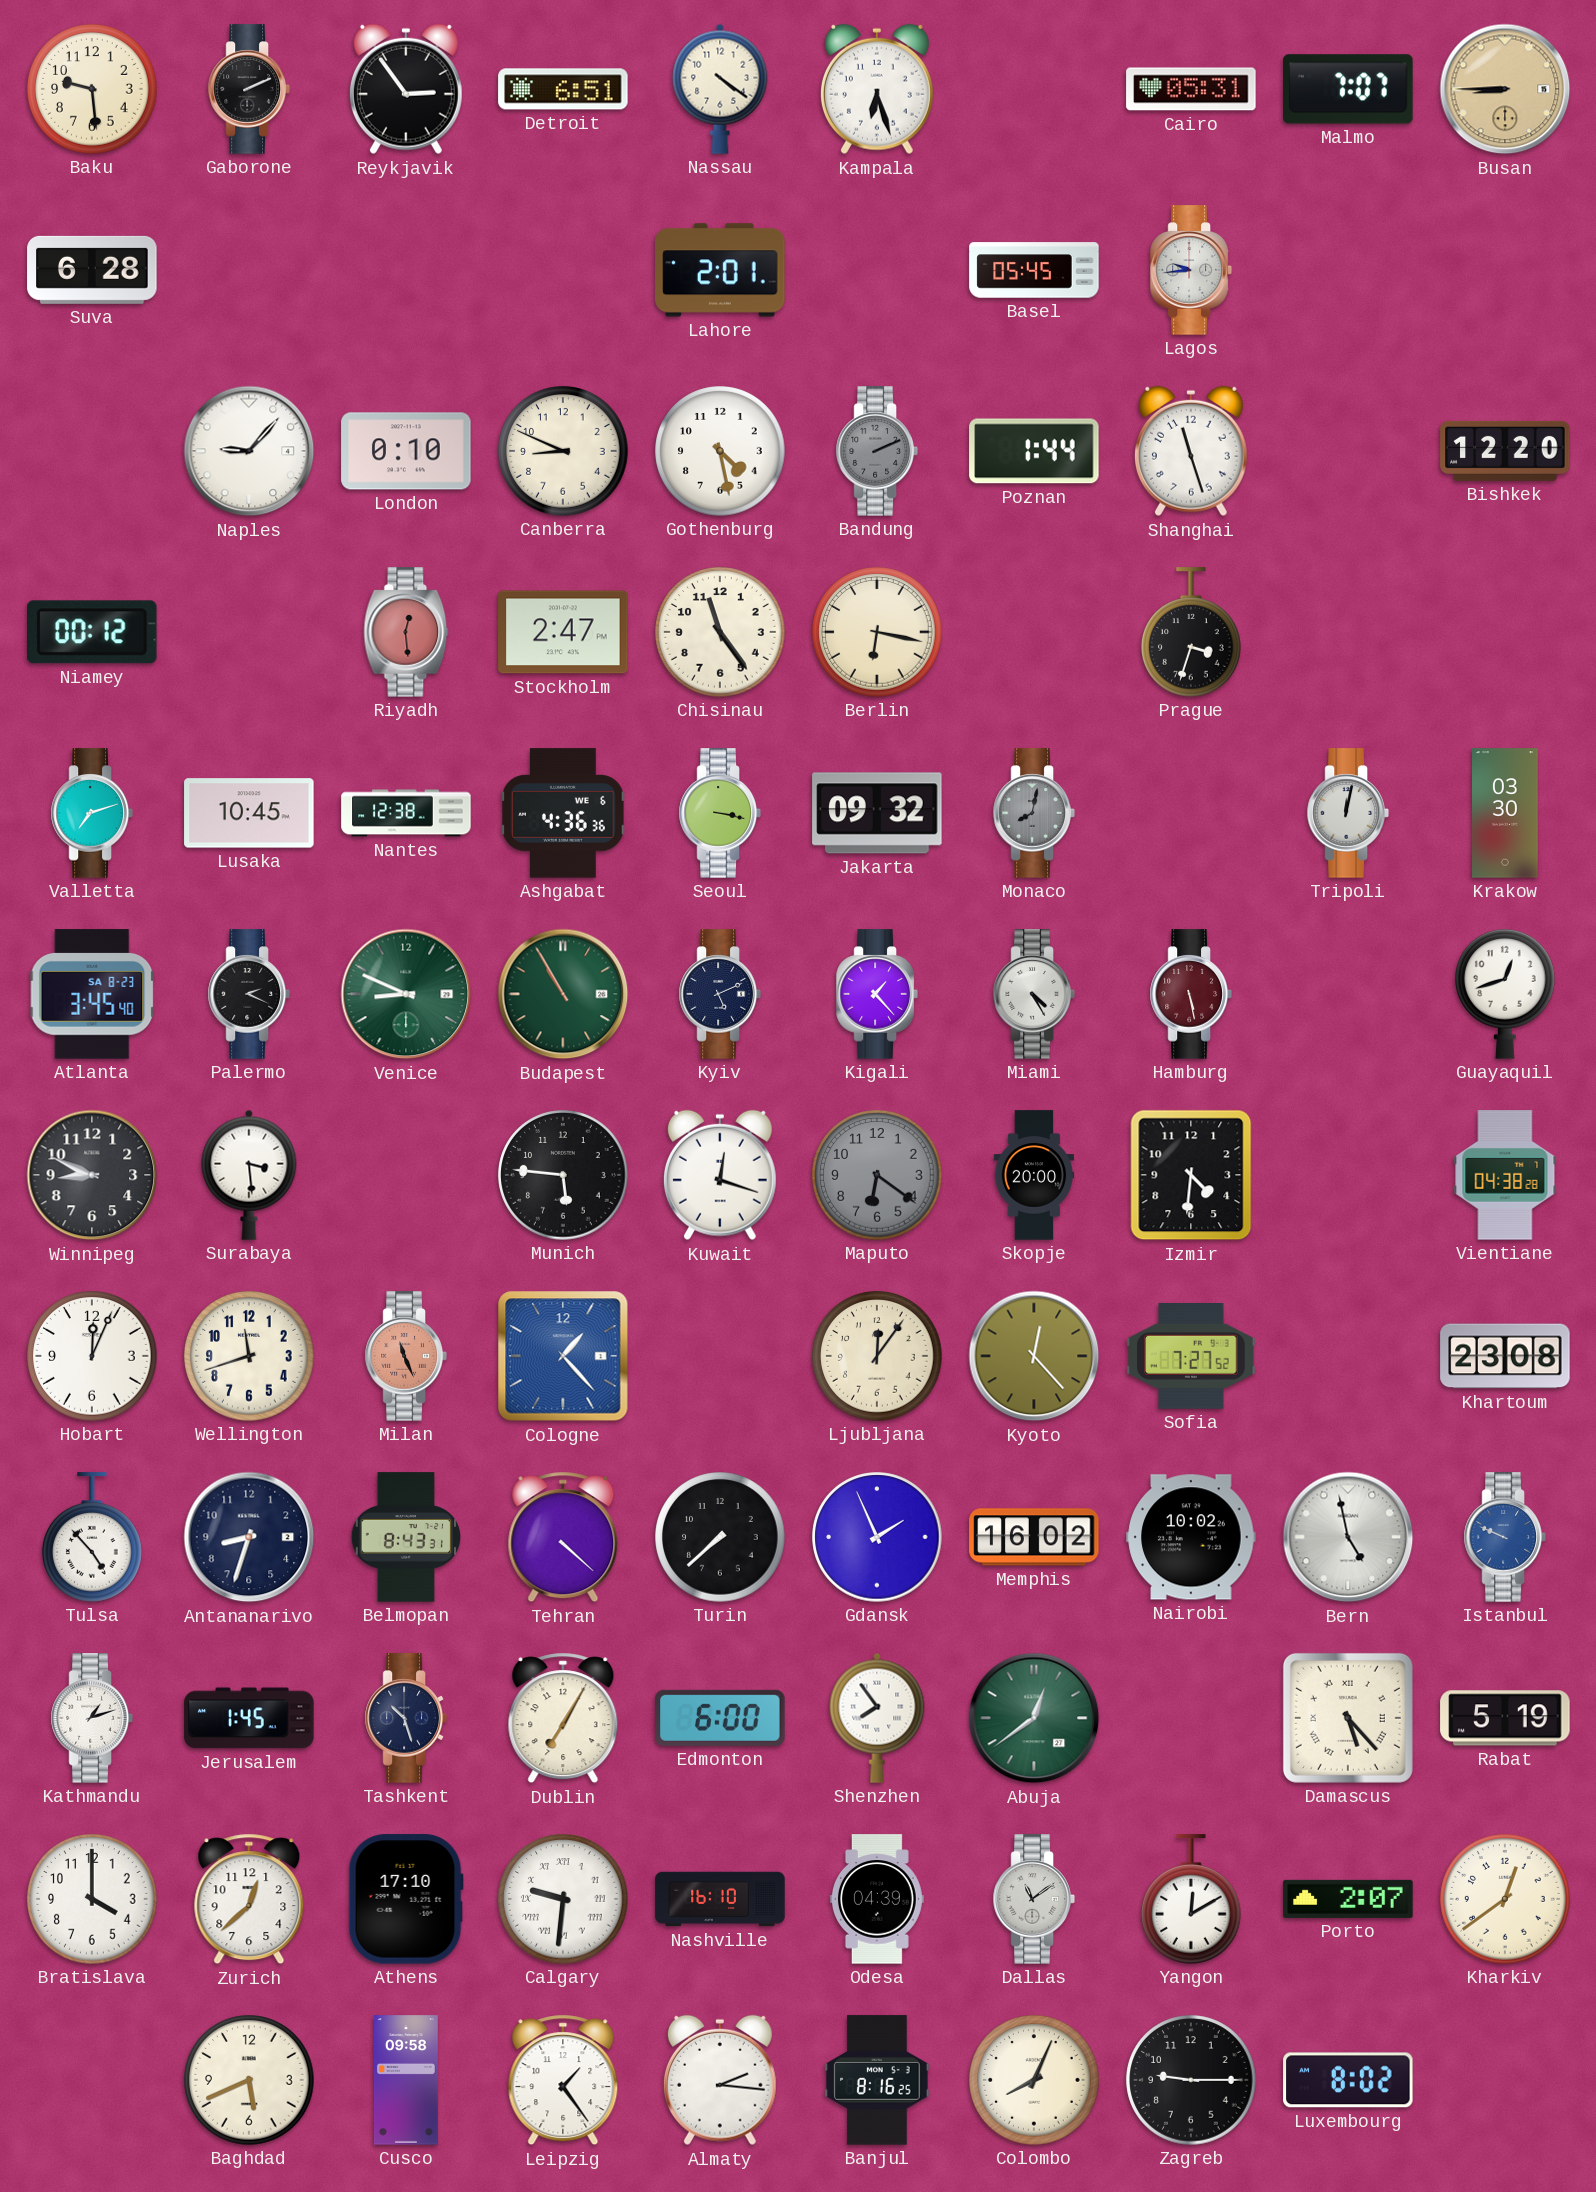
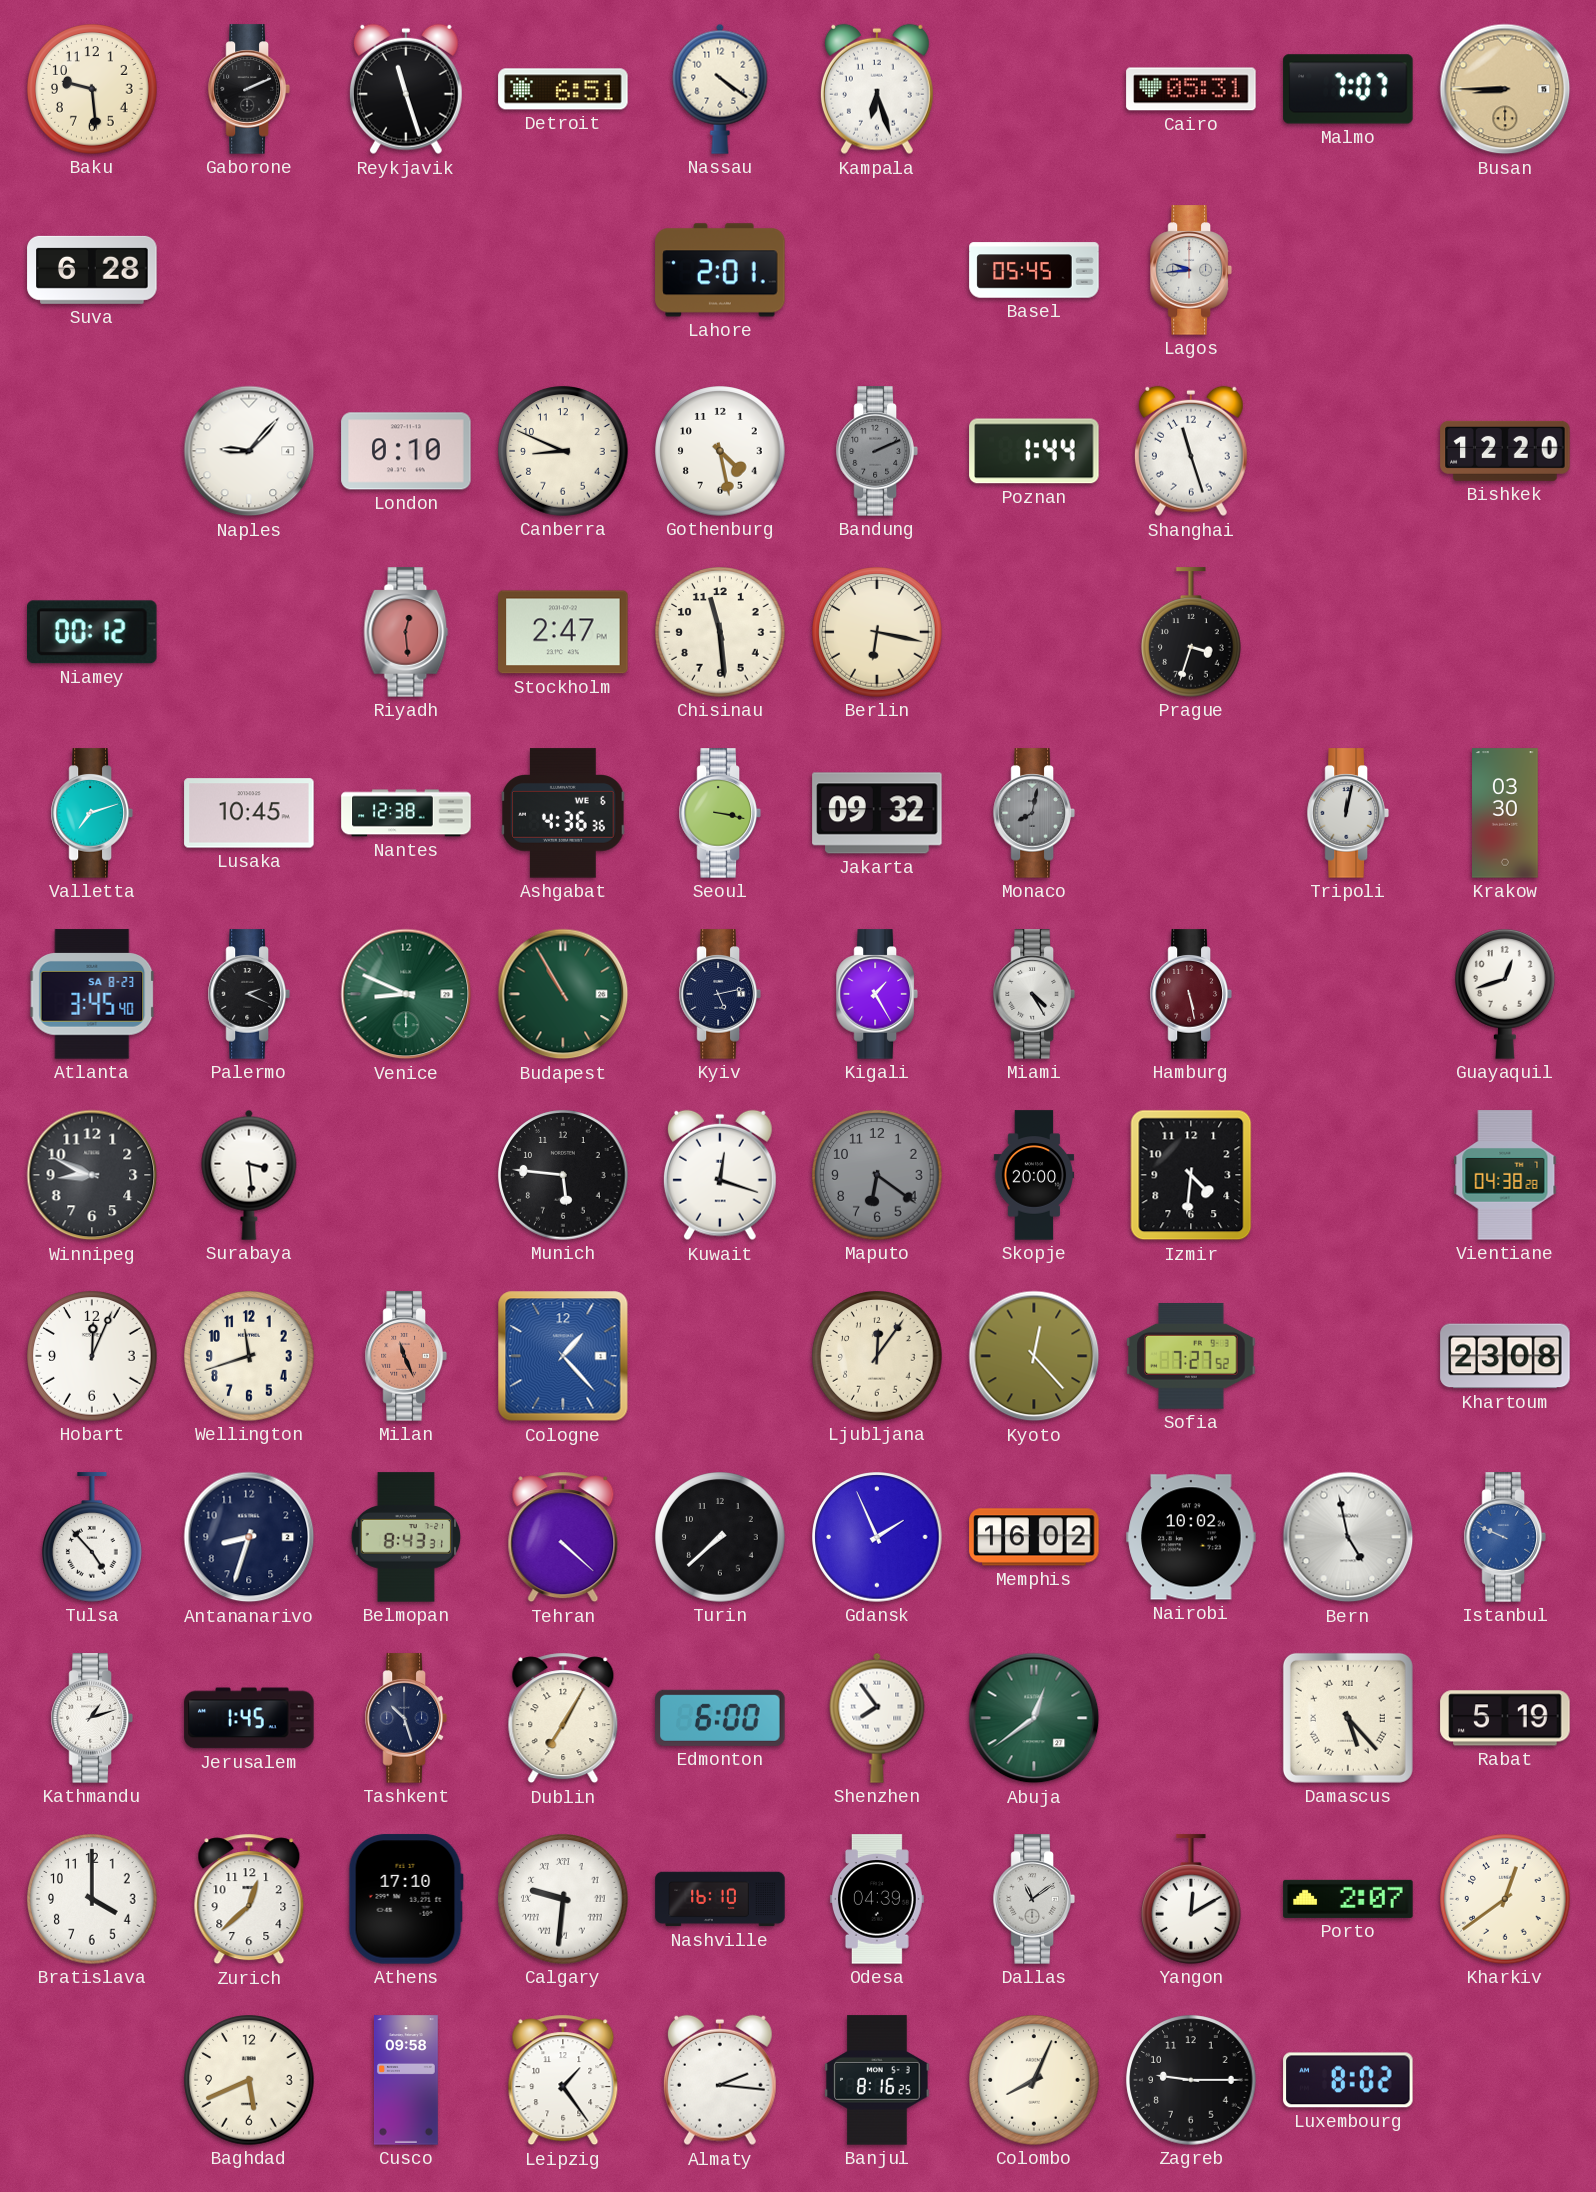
Reykjavik: 2:54 -> 11:27
Chisinau: 11:24 -> 11:29
Kyiv: 5:11 -> 5:13
Kigali: 1:23 -> 1:25
